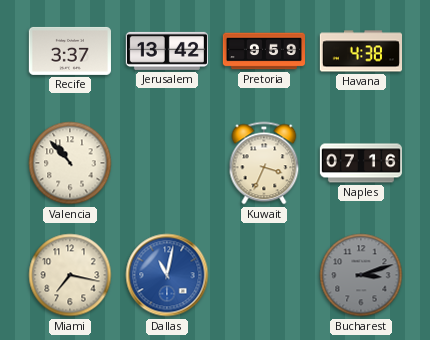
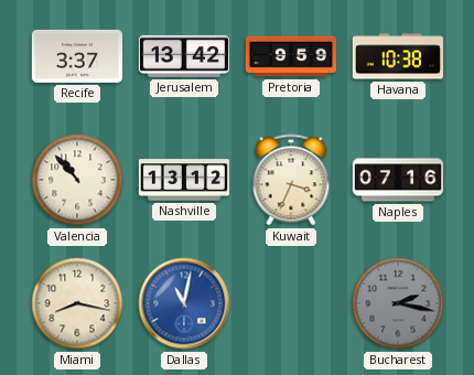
Havana: 4:38 -> 10:38
Nashville: none -> 13:12
Miami: 7:17 -> 8:17
Bucharest: 3:12 -> 2:17
